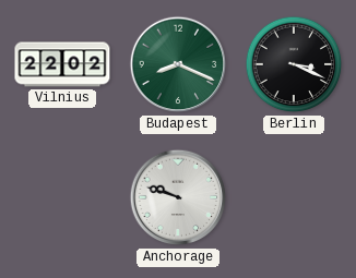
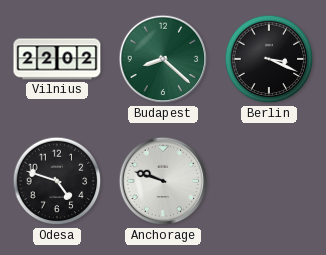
Budapest: 8:19 -> 8:22
Odesa: none -> 4:48
